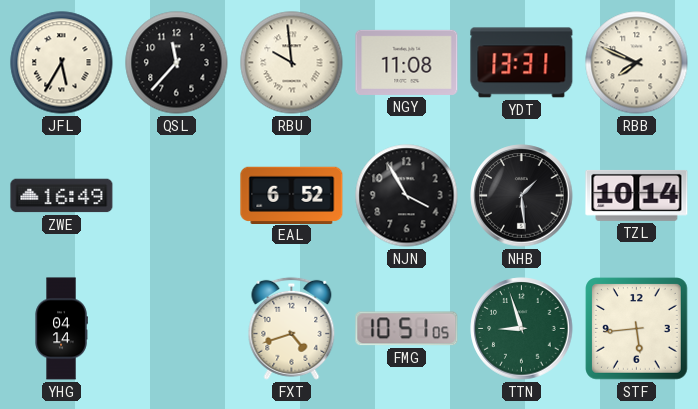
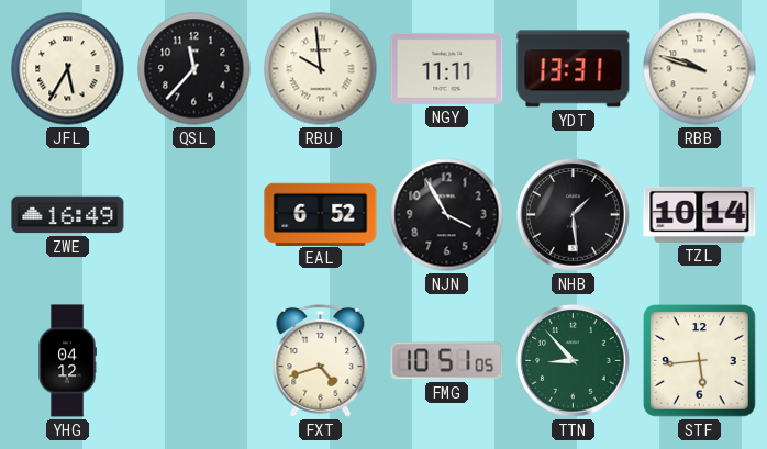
NGY: 11:08 -> 11:11
RBB: 7:49 -> 9:48
YHG: 04:14 -> 04:12
TTN: 8:57 -> 8:53
